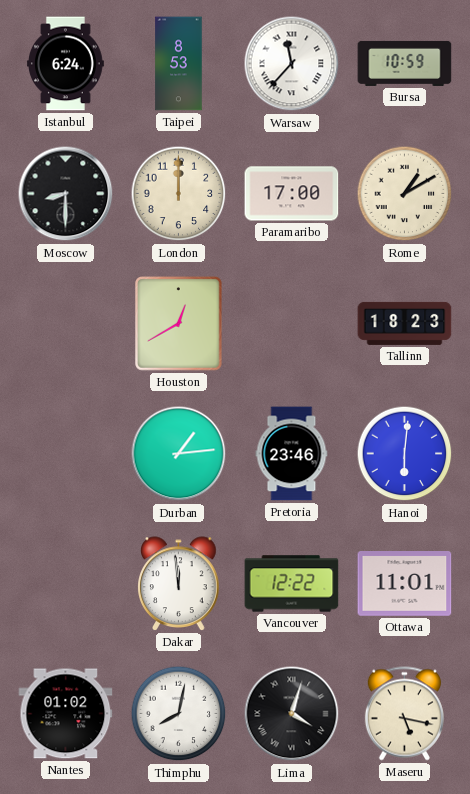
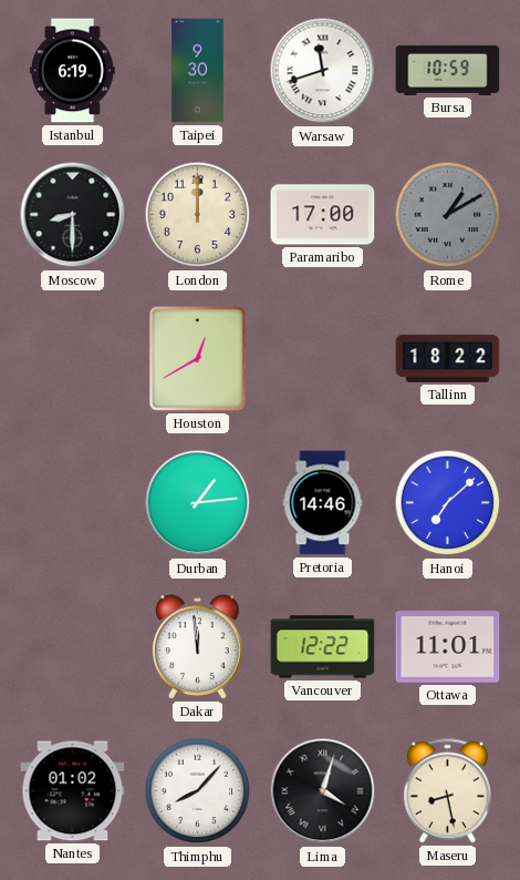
Istanbul: 6:24 -> 6:19
Taipei: 8:53 -> 9:30
Warsaw: 11:37 -> 11:42
Rome dial: cream -> grey
Tallinn: 18:23 -> 18:22
Pretoria: 23:46 -> 14:46
Hanoi: 6:01 -> 7:08
Thimphu: 8:02 -> 8:07
Maseru: 5:17 -> 8:28
